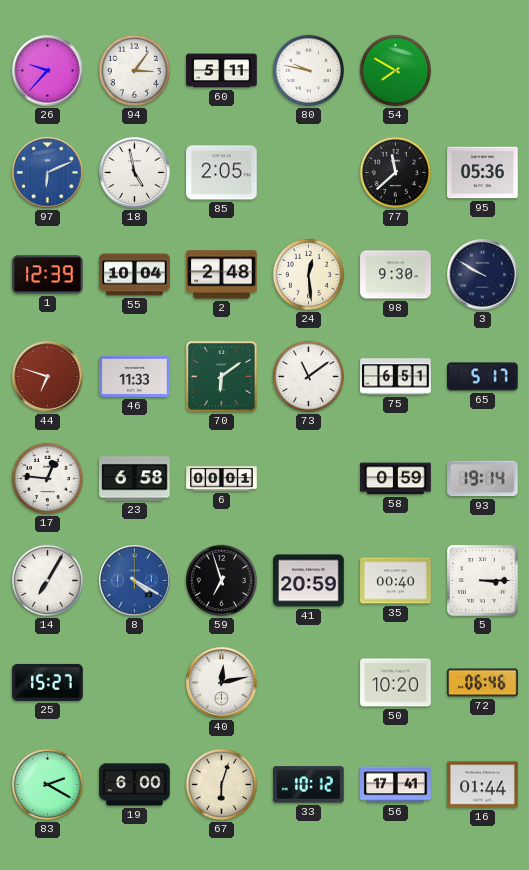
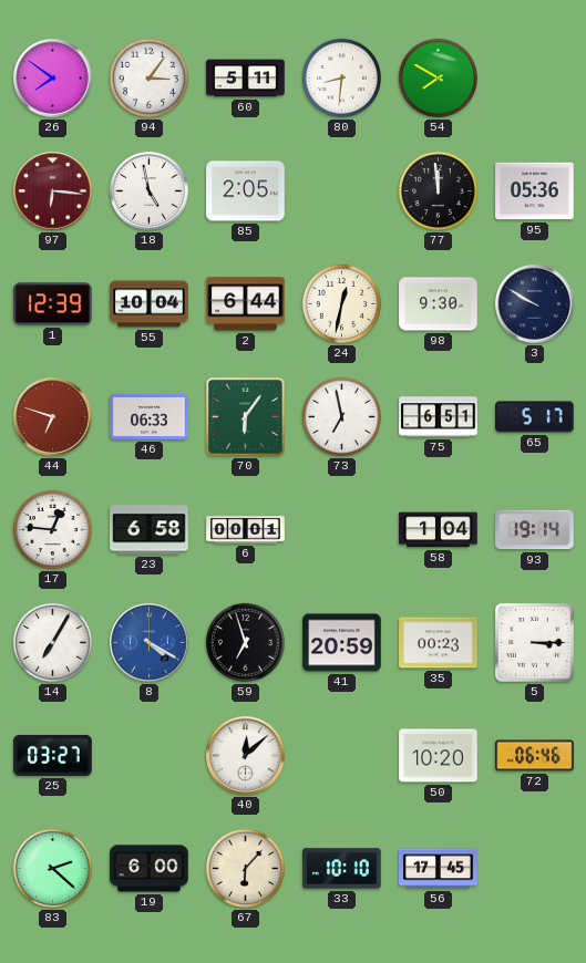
26: 9:37 -> 7:51
80: 9:47 -> 8:31
97: 6:11 -> 6:16
97 dial: blue -> burgundy
77: 11:38 -> 11:59
2: 2:48 -> 6:44
24: 12:29 -> 12:32
46: 11:33 -> 06:33
70: 6:09 -> 6:06
73: 11:09 -> 6:58
58: 0:59 -> 1:04
35: 00:40 -> 00:23
25: 15:27 -> 03:27
40: 12:13 -> 12:08
83: 2:20 -> 2:22
67: 6:03 -> 6:07
33: 10:12 -> 10:10
56: 17:41 -> 17:45
16: 01:44 -> none
